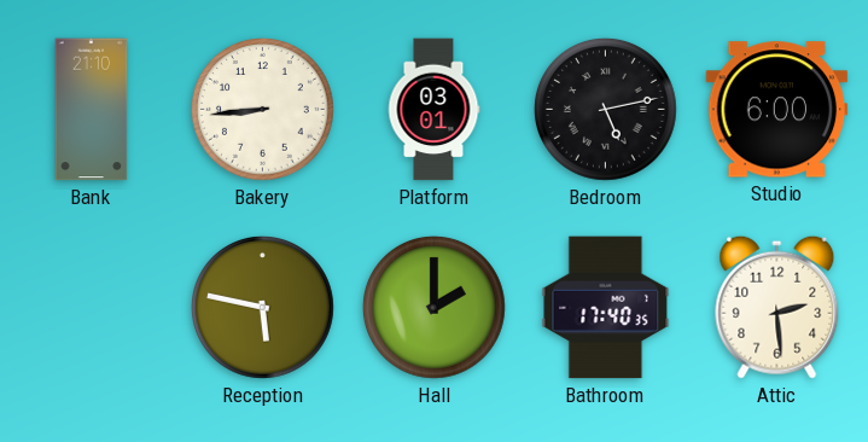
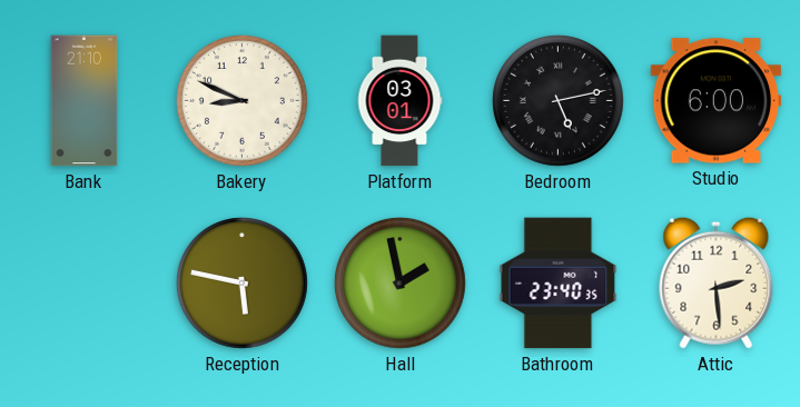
Bakery: 8:44 -> 8:49
Hall: 2:00 -> 1:58
Bathroom: 17:40 -> 23:40
